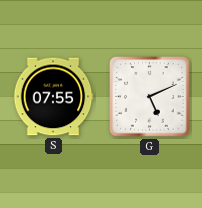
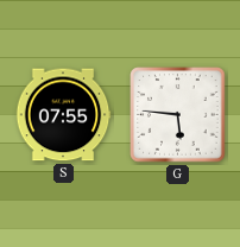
G: 5:11 -> 5:46
